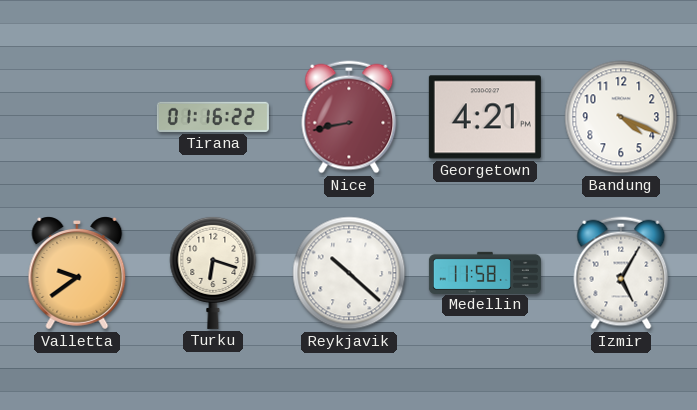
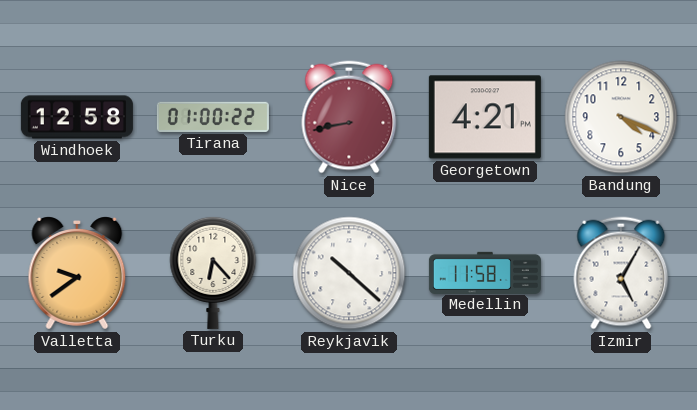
Windhoek: none -> 12:58
Tirana: 01:16 -> 01:00
Turku: 6:18 -> 6:23
